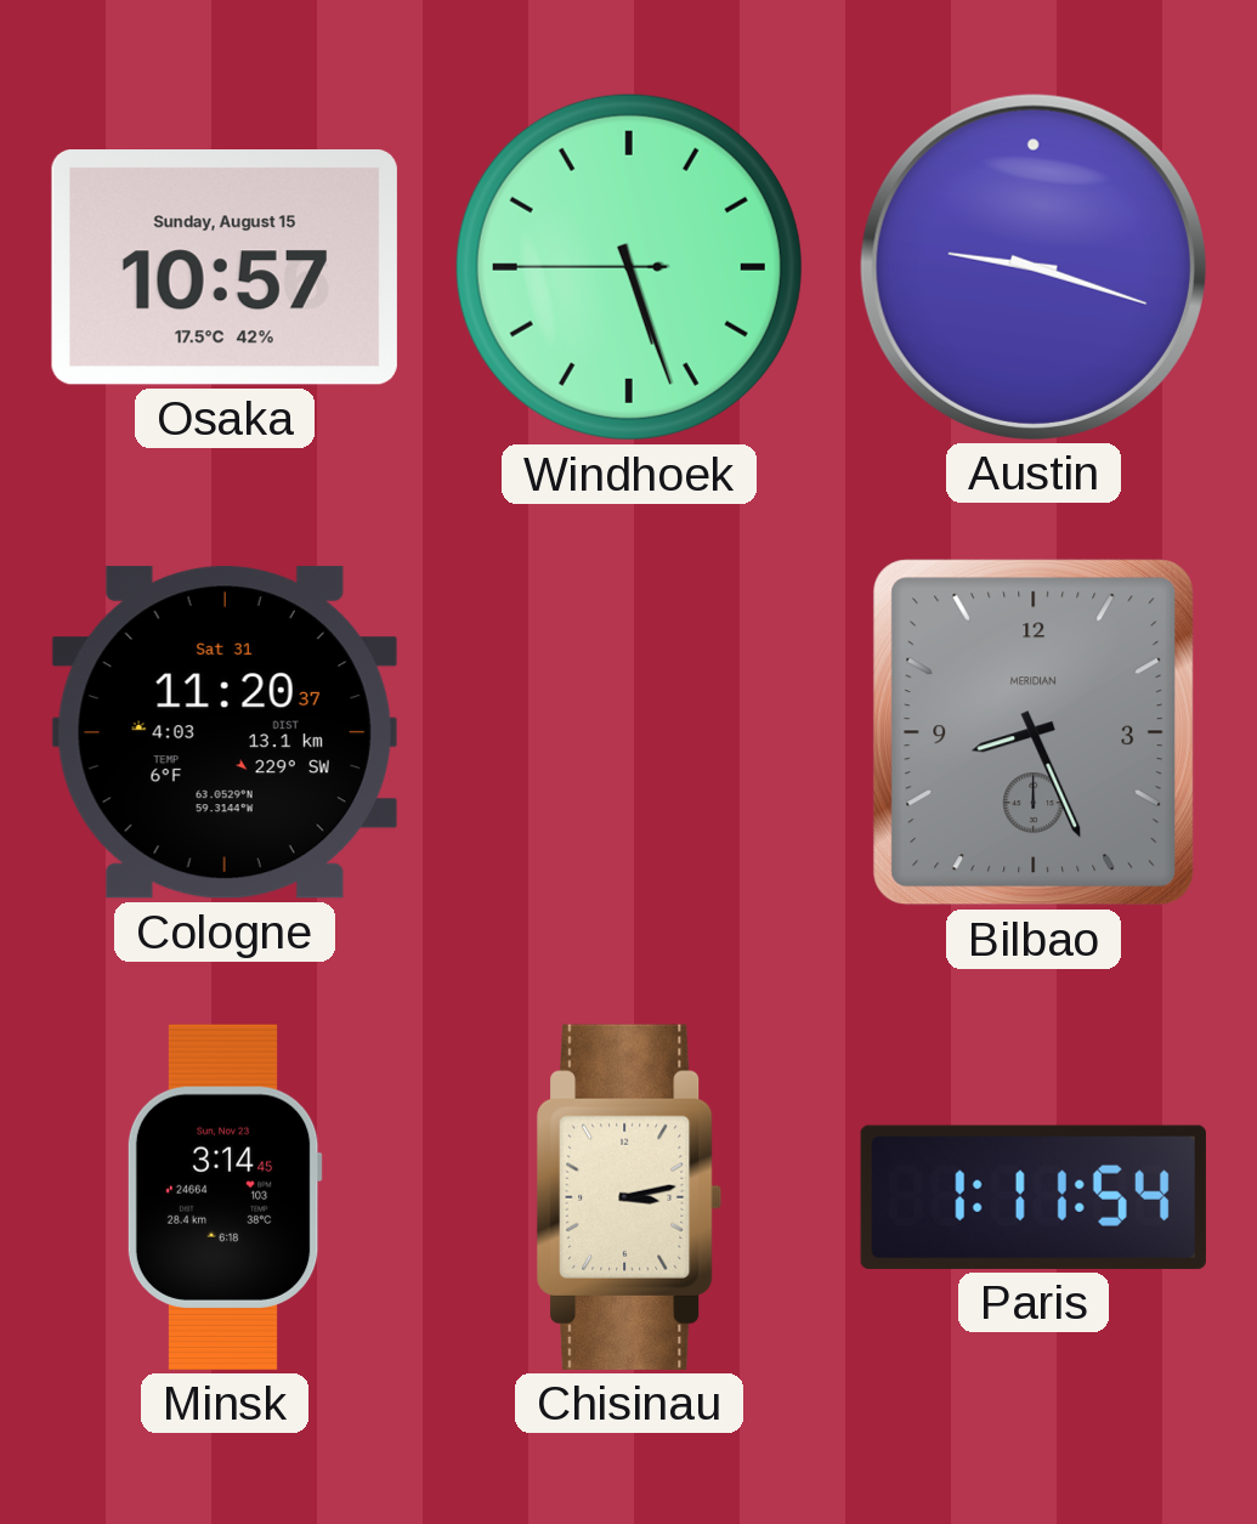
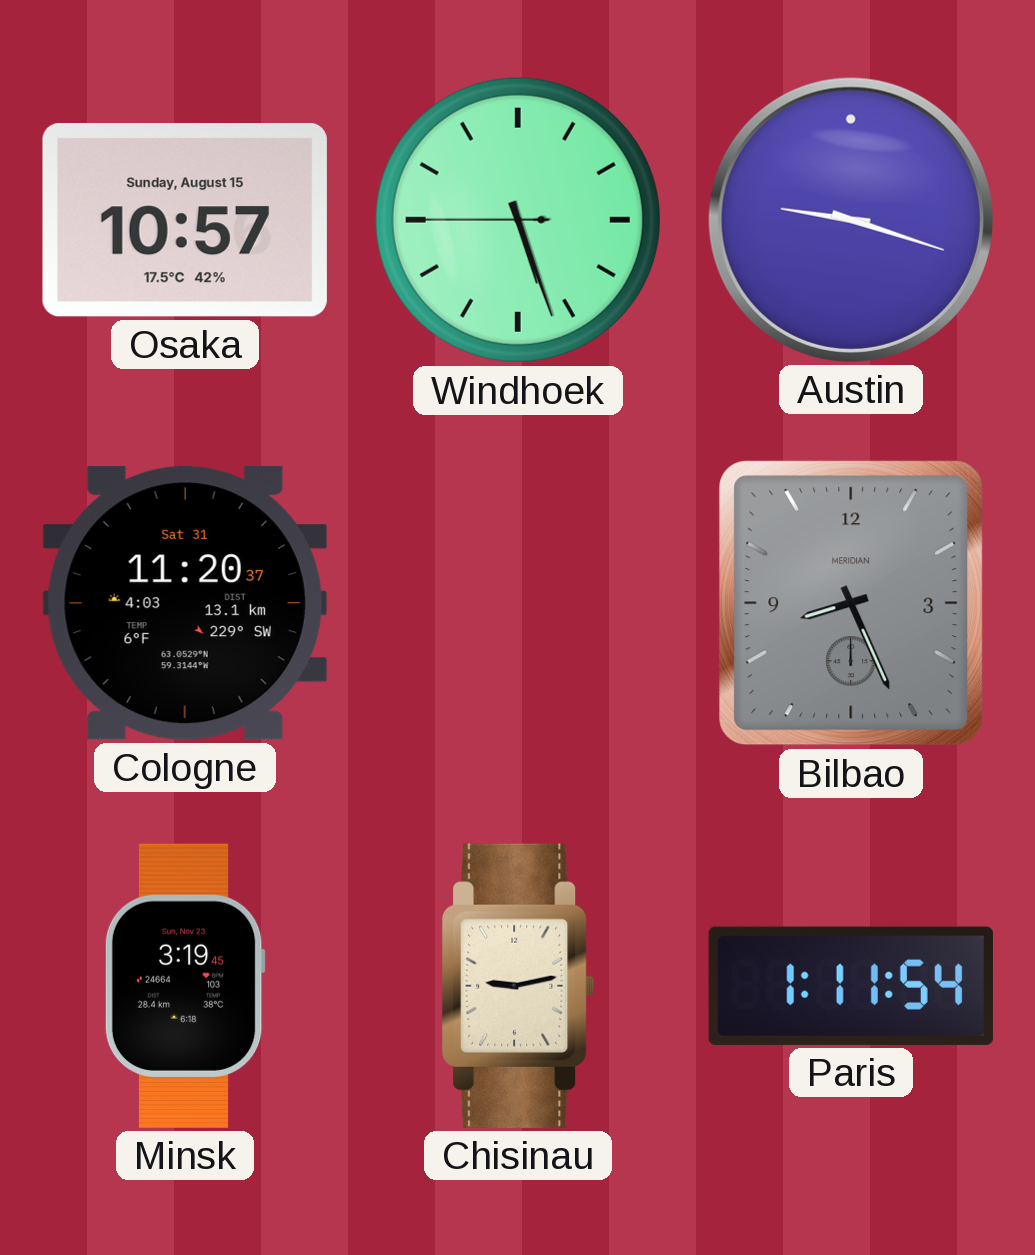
Minsk: 3:14 -> 3:19
Chisinau: 3:13 -> 9:13
